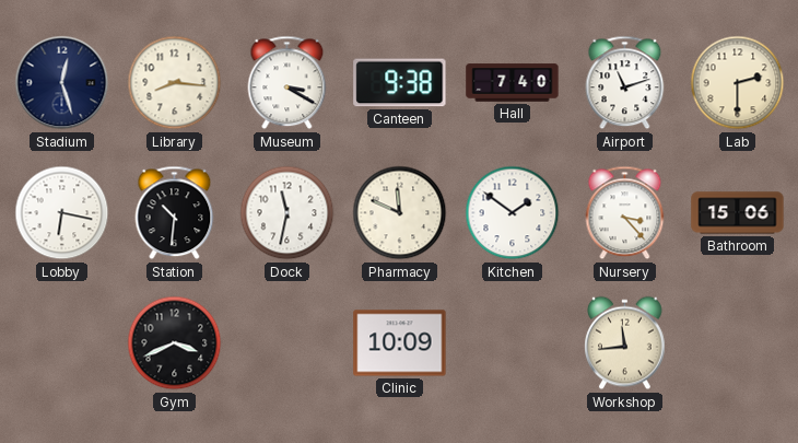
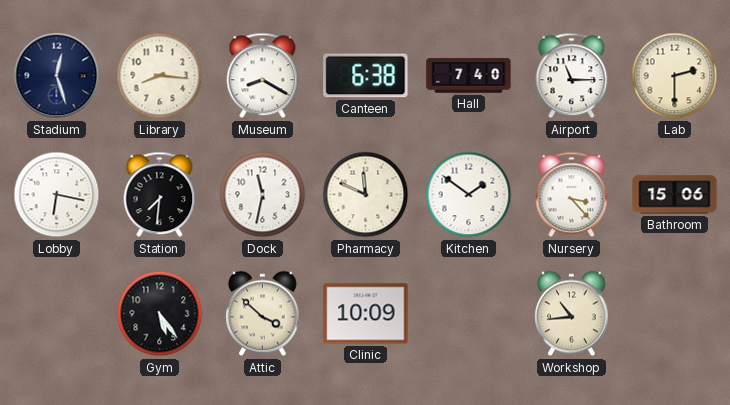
Museum: 3:20 -> 8:20
Canteen: 9:38 -> 6:38
Airport: 11:12 -> 11:15
Station: 10:31 -> 7:31
Gym: 3:41 -> 5:24
Attic: none -> 3:52
Workshop: 11:44 -> 10:44
